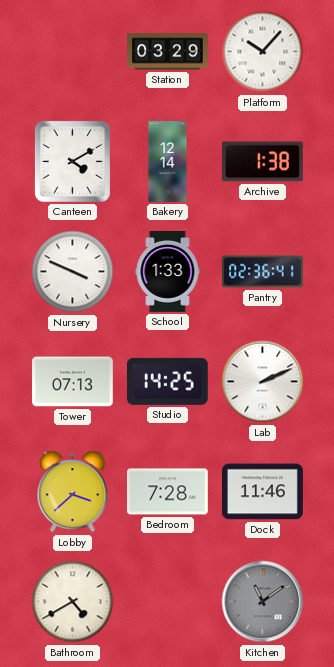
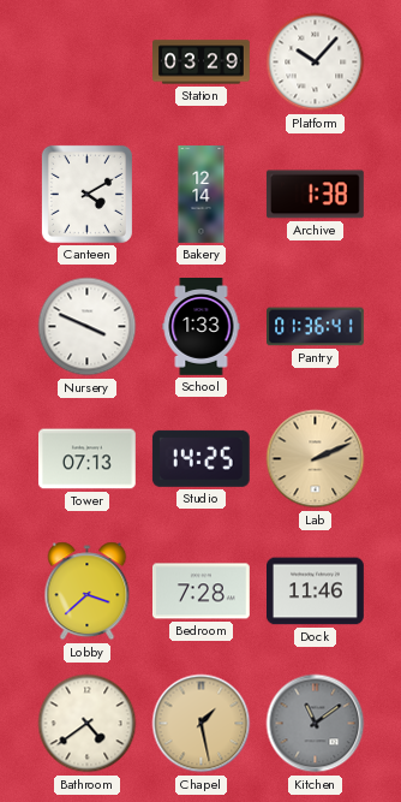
Pantry: 02:36 -> 01:36
Lab dial: white -> champagne
Bathroom: 4:40 -> 4:39
Chapel: none -> 1:28
